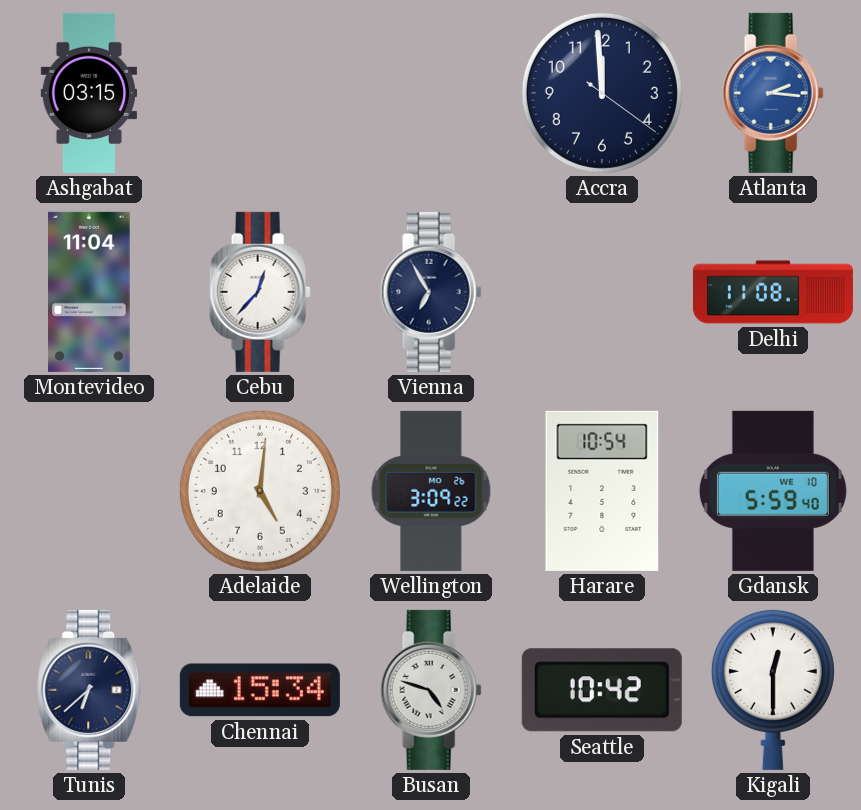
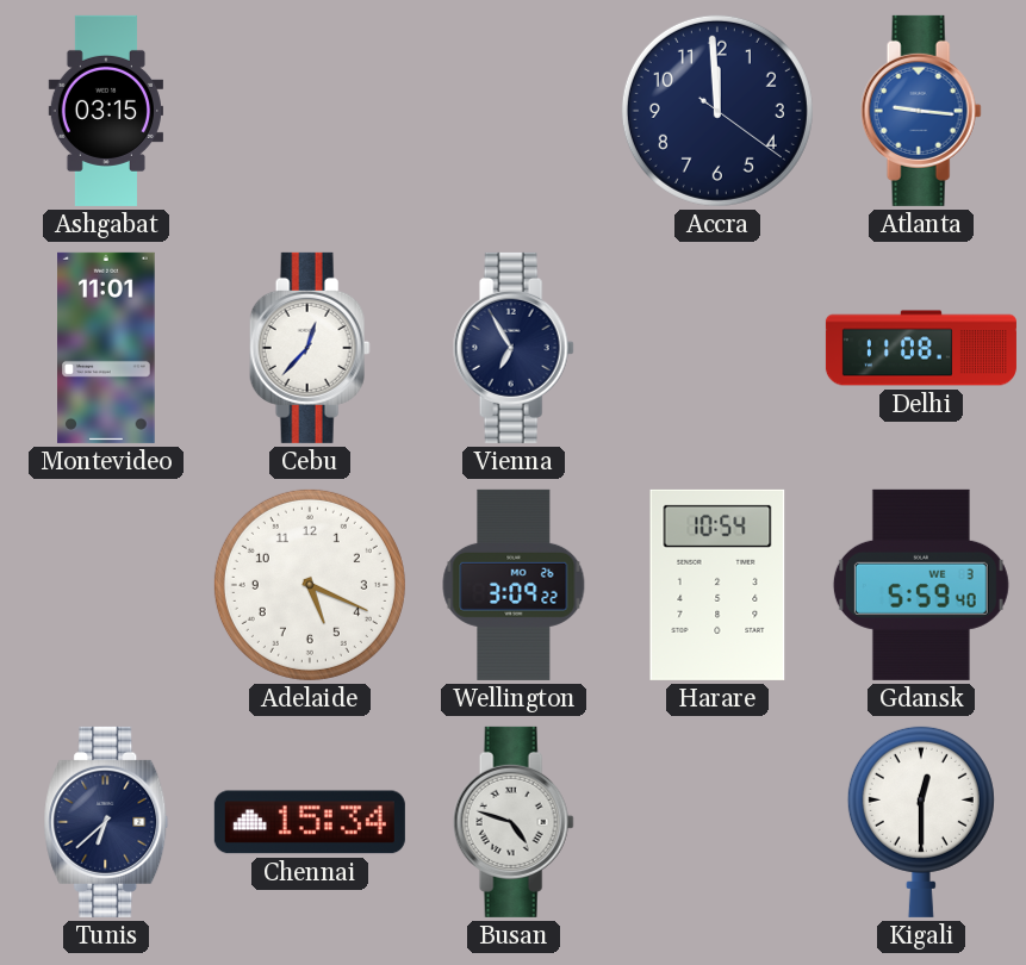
Atlanta: 2:16 -> 9:16
Montevideo: 11:04 -> 11:01
Adelaide: 5:01 -> 5:19
Gdansk date: WE 10 -> WE 3
Seattle: 10:42 -> none
